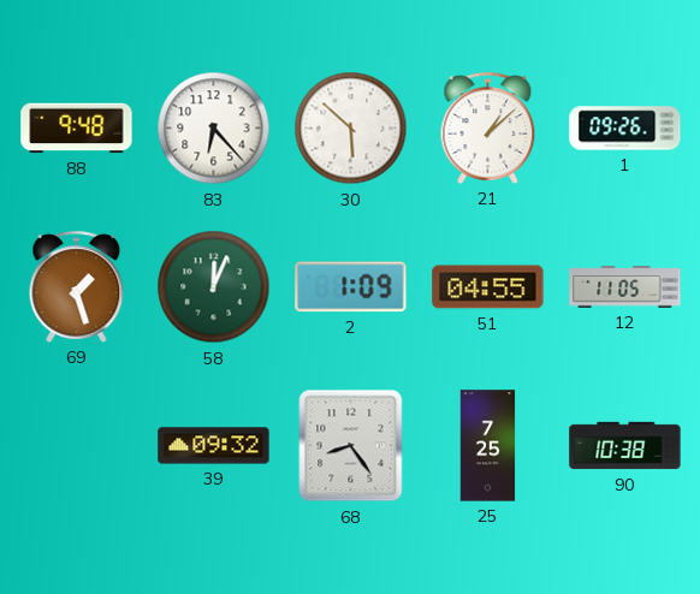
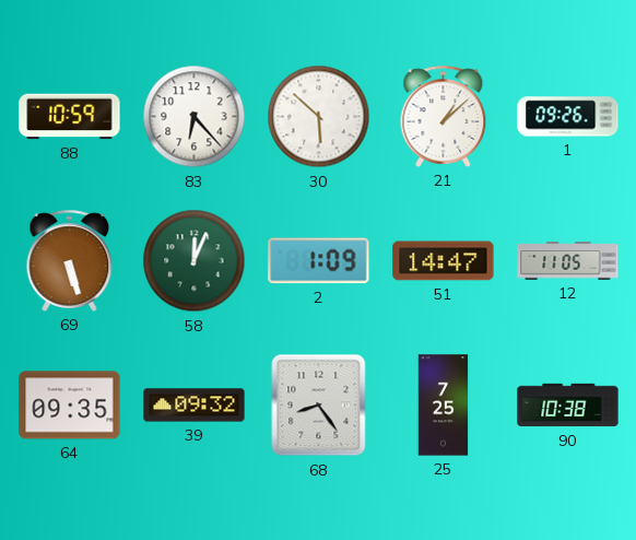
88: 9:48 -> 10:59
69: 1:27 -> 5:27
51: 04:55 -> 14:47
64: none -> 09:35
